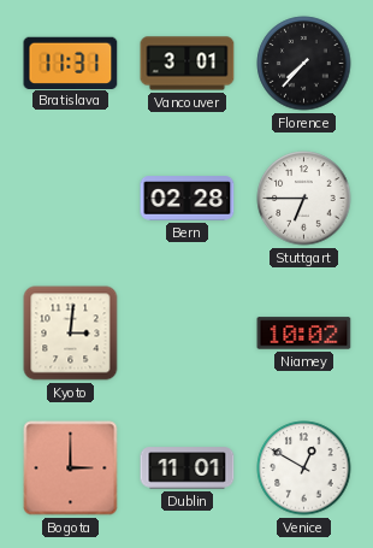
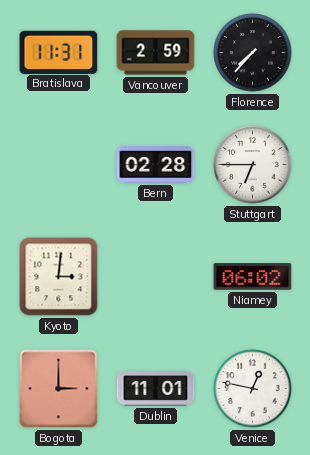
Vancouver: 3:01 -> 2:59
Niamey: 10:02 -> 06:02
Venice: 12:50 -> 12:47
